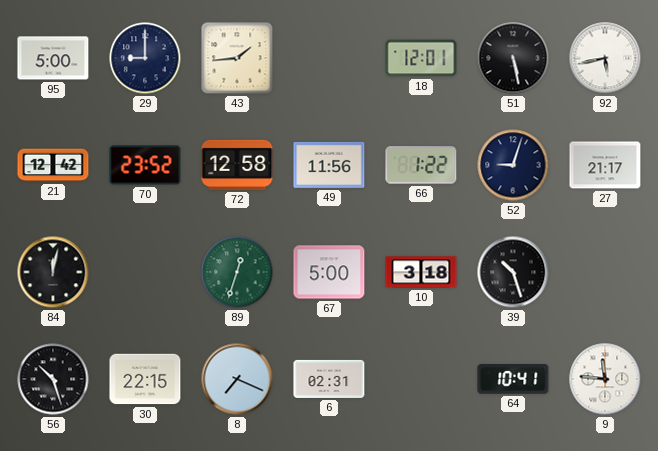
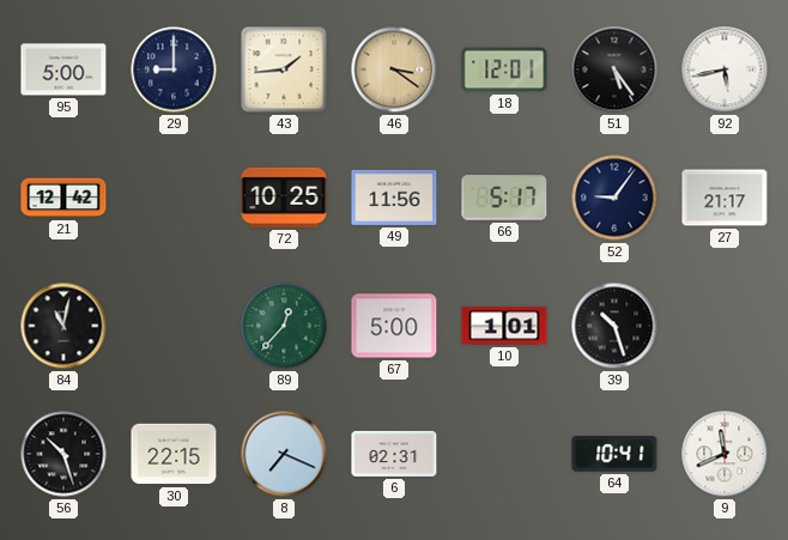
46: none -> 3:21
51: 5:28 -> 5:24
70: 23:52 -> none
72: 12:58 -> 10:25
66: 1:22 -> 5:17
52: 9:03 -> 9:06
84: 12:02 -> 11:02
89: 12:33 -> 12:37
10: 3:18 -> 1:01
9: 11:46 -> 11:41
